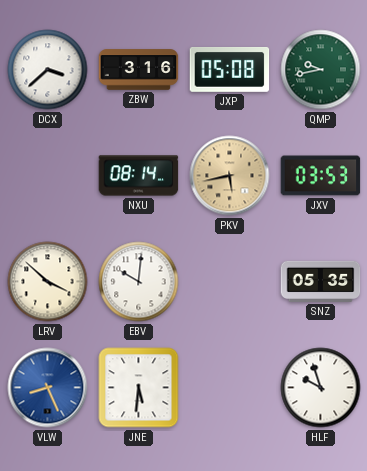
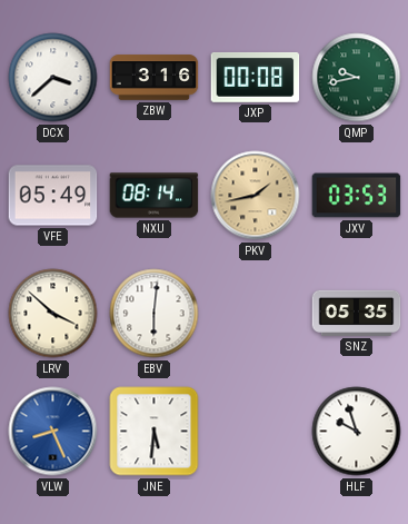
JXP: 05:08 -> 00:08
VFE: none -> 05:49
PKV: 5:43 -> 1:43
EBV: 10:01 -> 6:01
